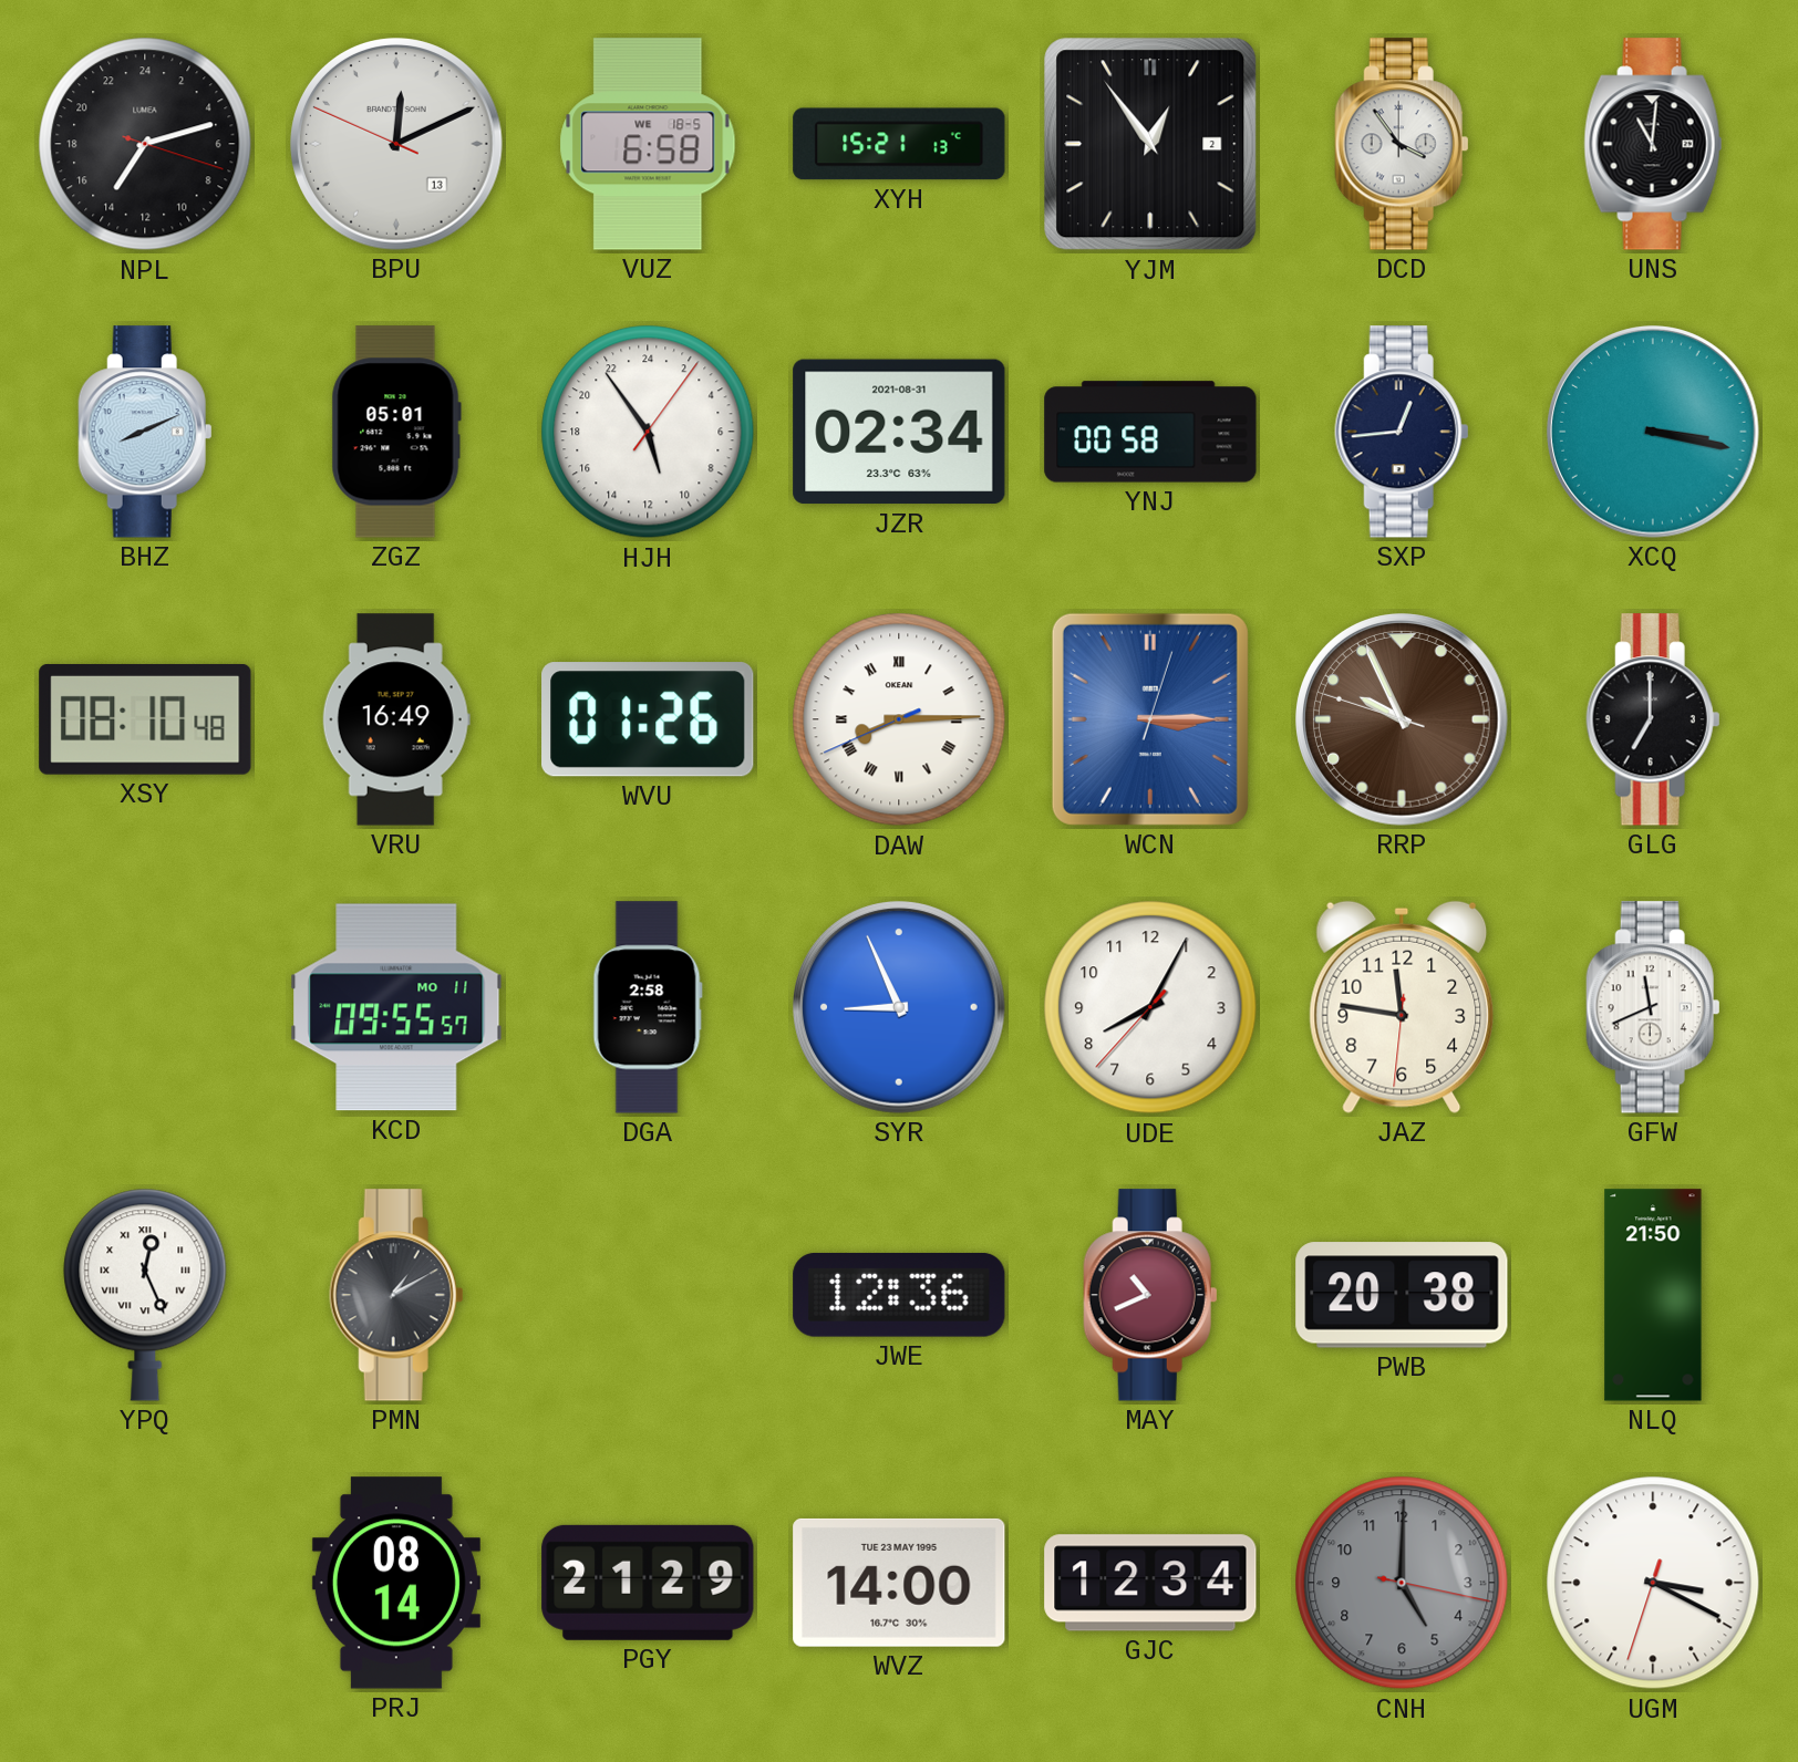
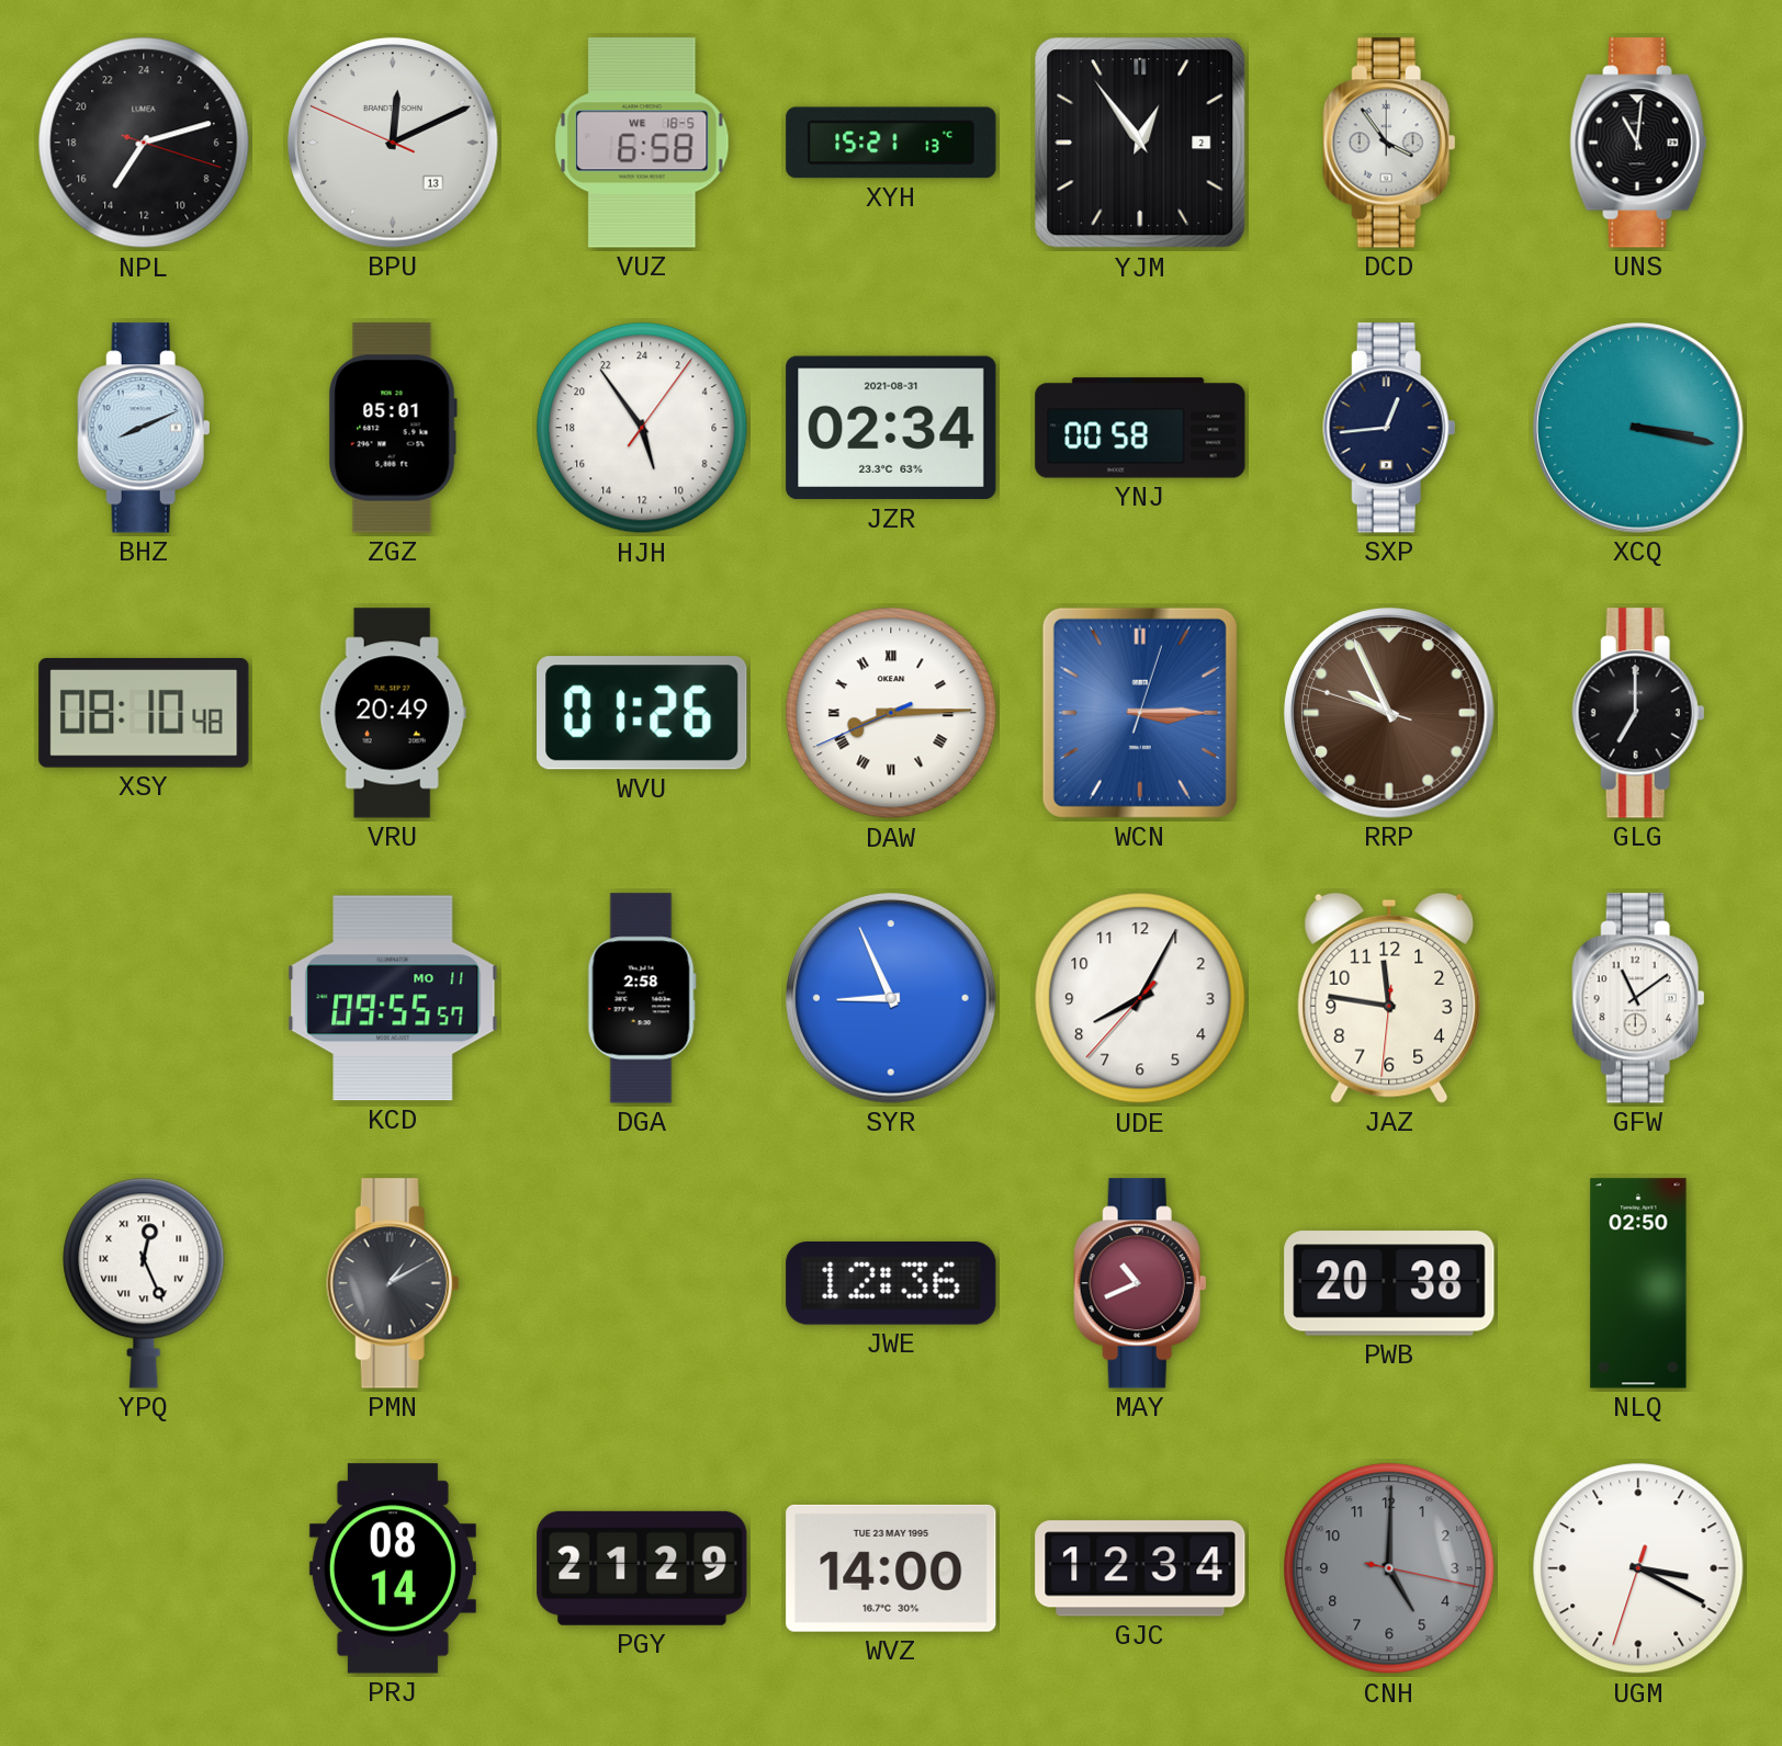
VRU: 16:49 -> 20:49
GFW: 11:41 -> 11:09
NLQ: 21:50 -> 02:50
